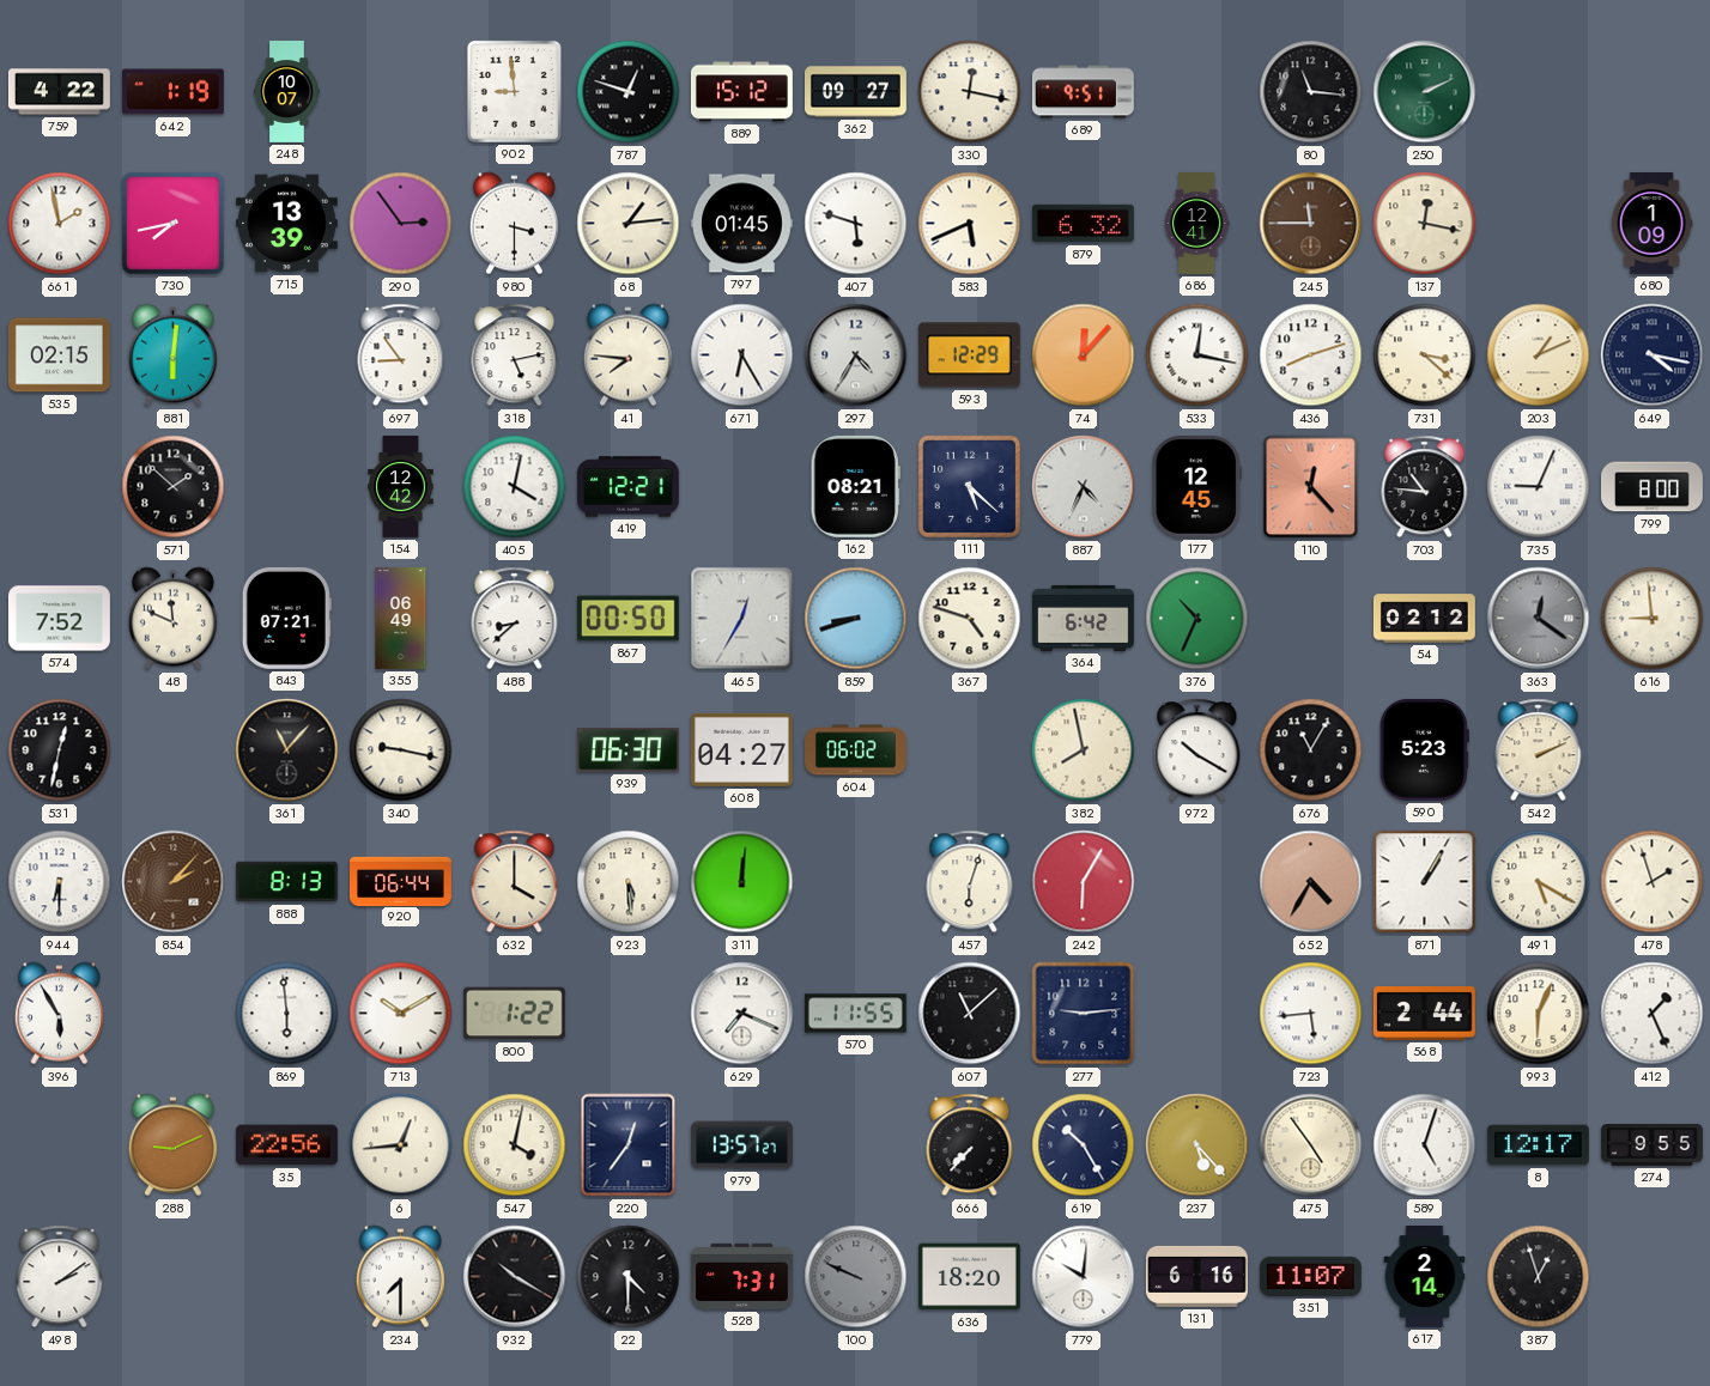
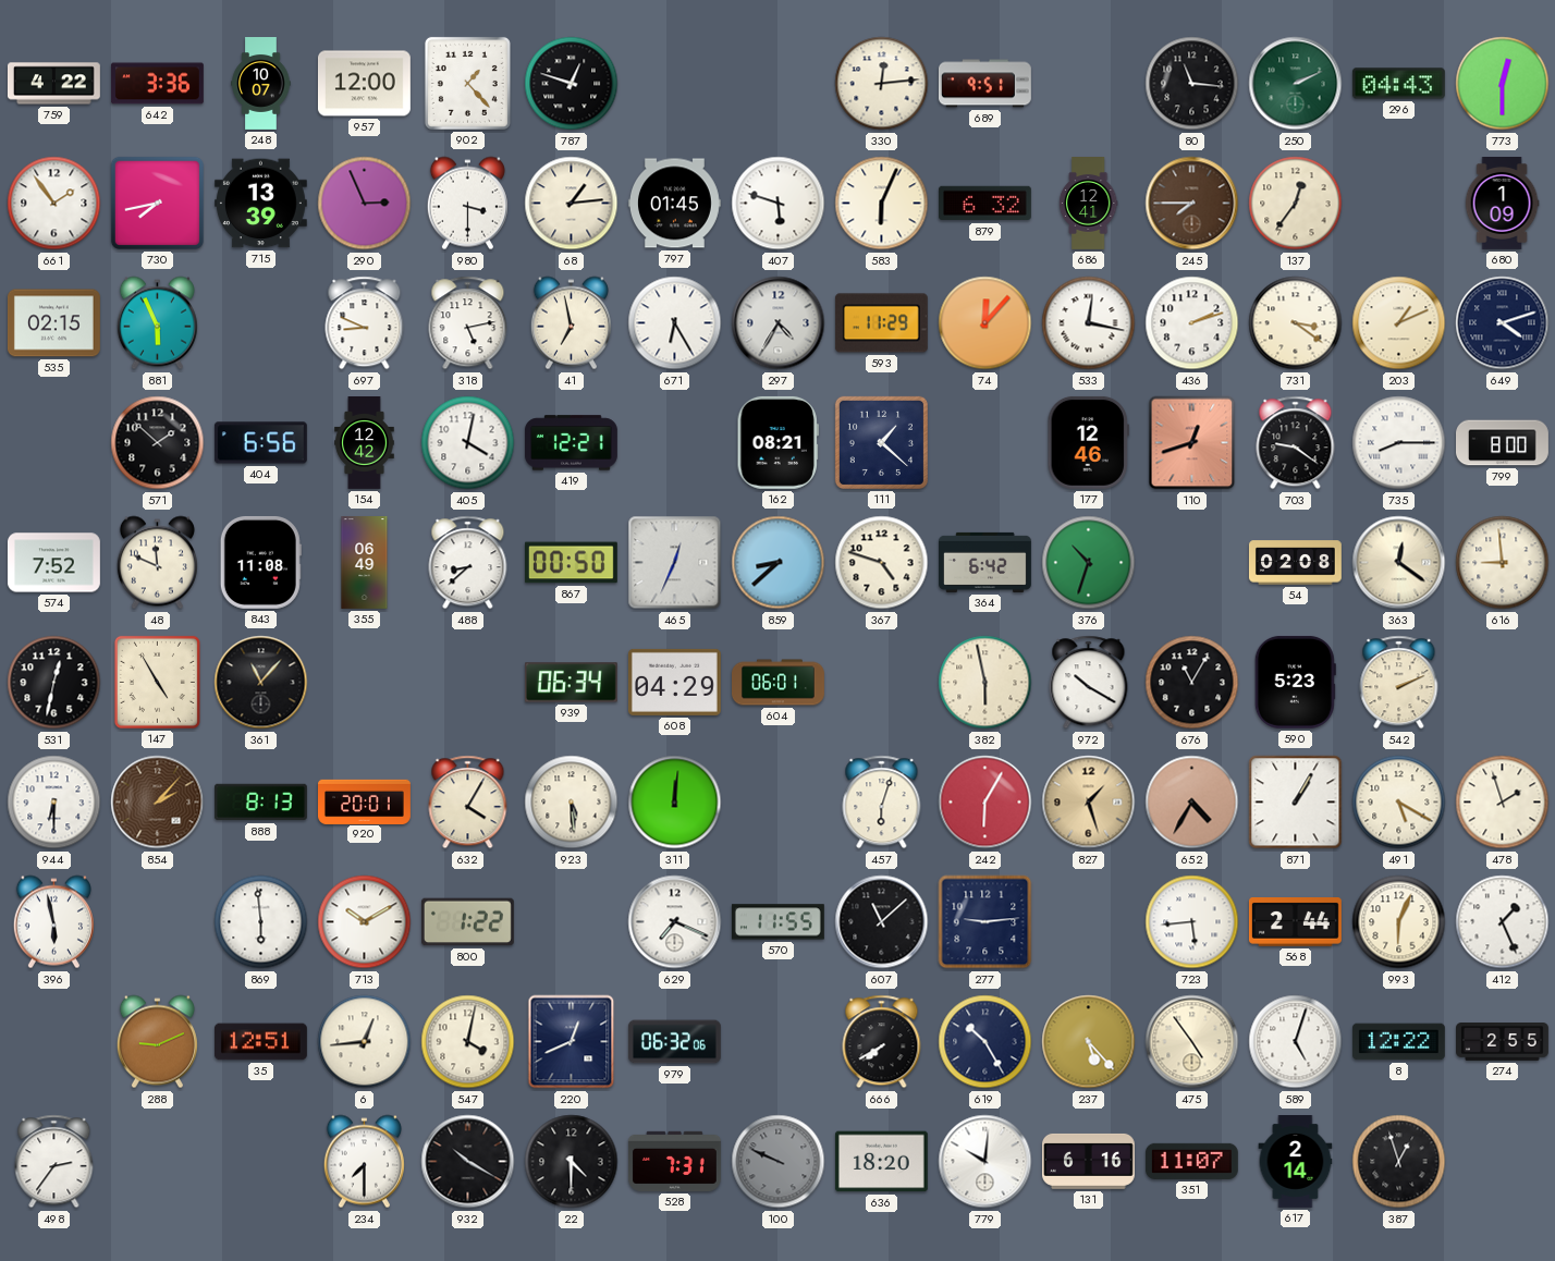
642: 1:19 -> 3:36
957: none -> 12:00
902: 8:59 -> 1:23
889: 15:12 -> none
362: 09:27 -> none
330: 12:17 -> 12:14
296: none -> 04:43
773: none -> 12:30
661: 1:58 -> 1:54
290: 2:54 -> 2:56
583: 5:41 -> 6:04
245: 11:45 -> 7:45
137: 12:17 -> 12:36
881: 6:01 -> 5:56
697: 8:54 -> 8:49
41: 7:46 -> 6:58
593: 12:29 -> 11:29
436: 8:12 -> 2:12
731: 3:22 -> 3:21
649: 4:17 -> 4:12
404: none -> 6:56
111: 5:22 -> 1:22
887: 4:34 -> none
177: 12:45 -> 12:46
110: 12:23 -> 12:42
703: 10:46 -> 9:21
735: 9:04 -> 8:15
843: 07:21 -> 11:08
465: 12:35 -> 12:34
859: 8:42 -> 8:38
376: 10:34 -> 10:33
54: 02:12 -> 02:08
363 dial: grey -> cream
147: none -> 4:55
340: 9:17 -> none
939: 06:30 -> 06:34
608: 04:27 -> 04:29
604: 06:02 -> 06:01
382: 7:58 -> 5:58
920: 06:44 -> 20:01
632: 4:00 -> 4:05
827: none -> 1:27
396: 5:55 -> 5:58
35: 22:56 -> 12:51
220: 12:36 -> 12:41
979: 13:57 -> 06:32
666: 7:37 -> 7:40
8: 12:17 -> 12:22
274: 9:55 -> 2:55
498: 2:09 -> 2:36
